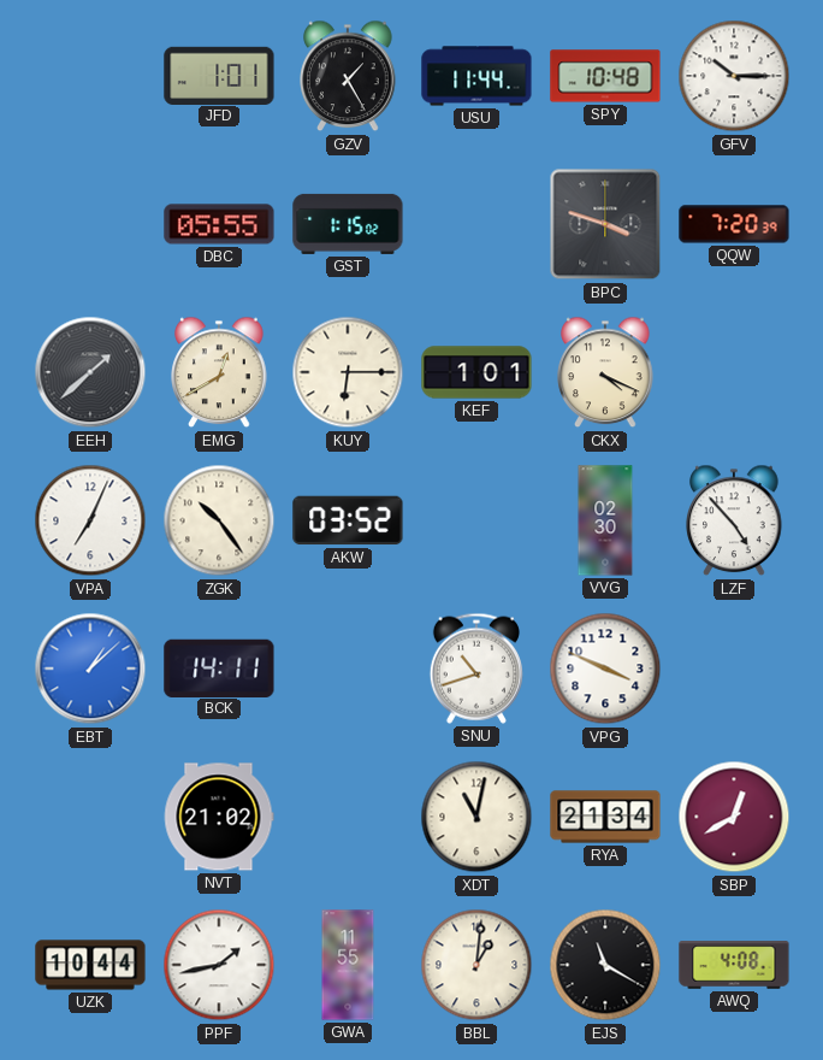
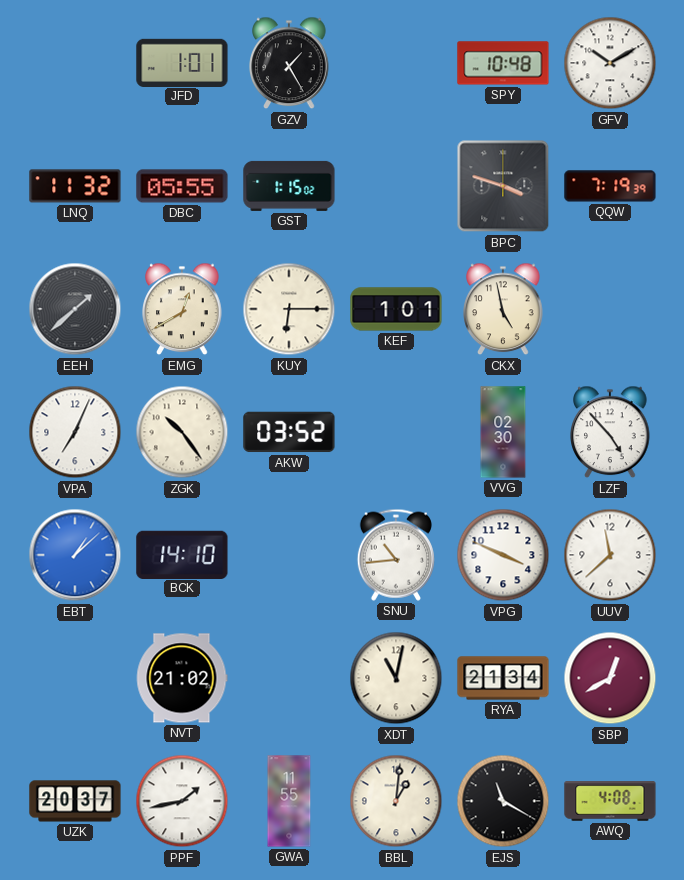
USU: 11:44 -> none
GFV: 10:15 -> 10:10
LNQ: none -> 11:32
QQW: 7:20 -> 7:19
CKX: 4:19 -> 4:58
BCK: 14:11 -> 14:10
SNU: 10:42 -> 10:44
UUV: none -> 11:38
UZK: 10:44 -> 20:37
